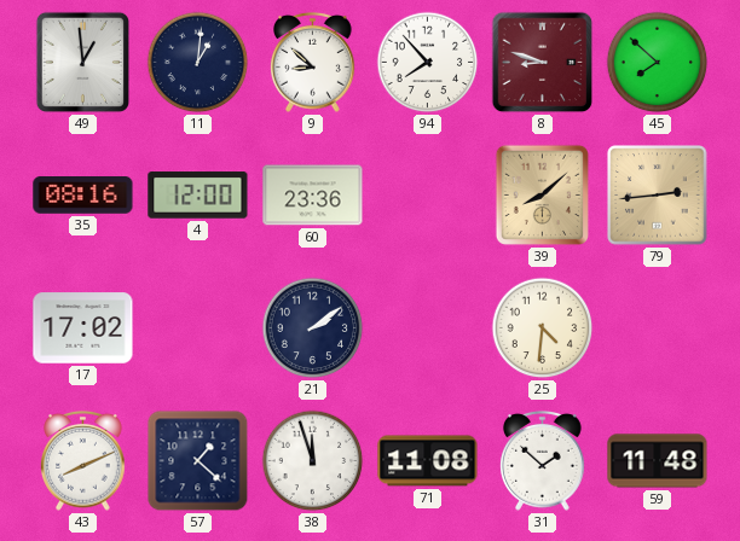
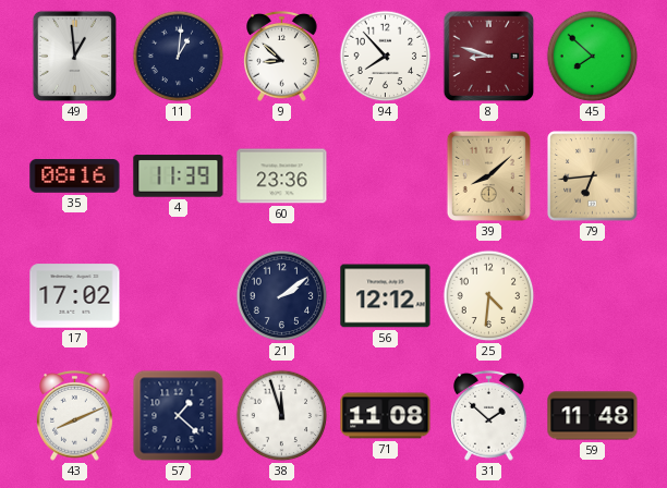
4: 12:00 -> 11:39
79: 2:44 -> 6:44
56: none -> 12:12
